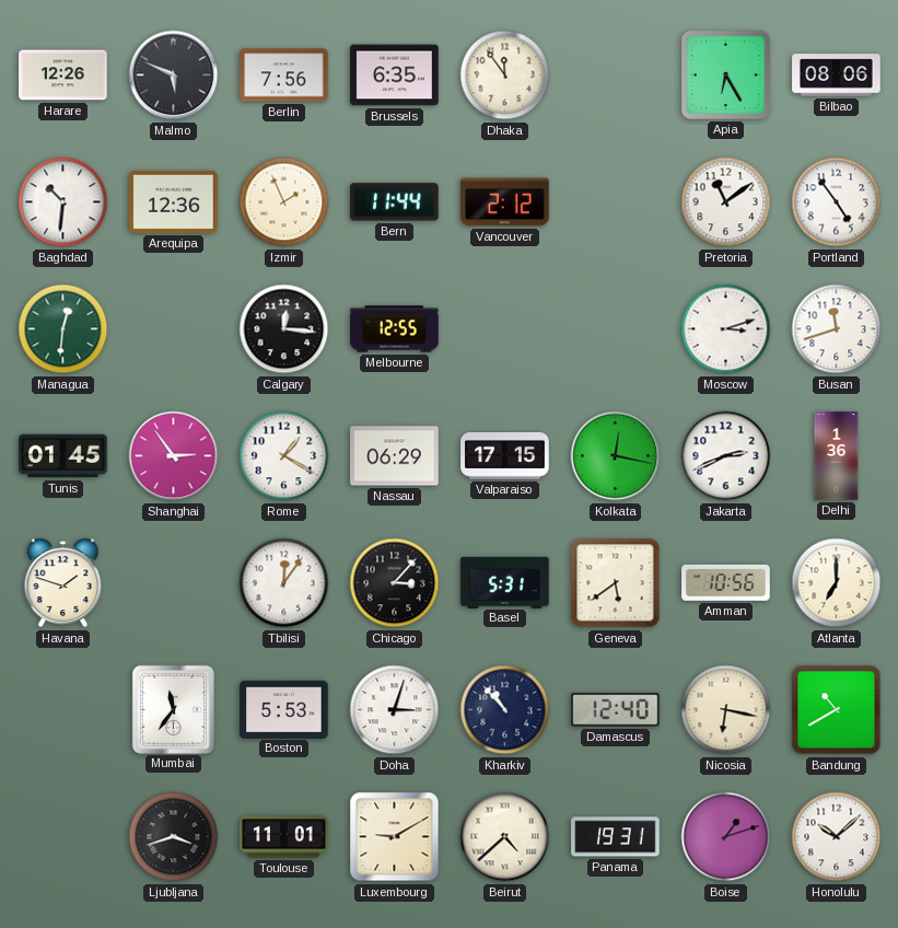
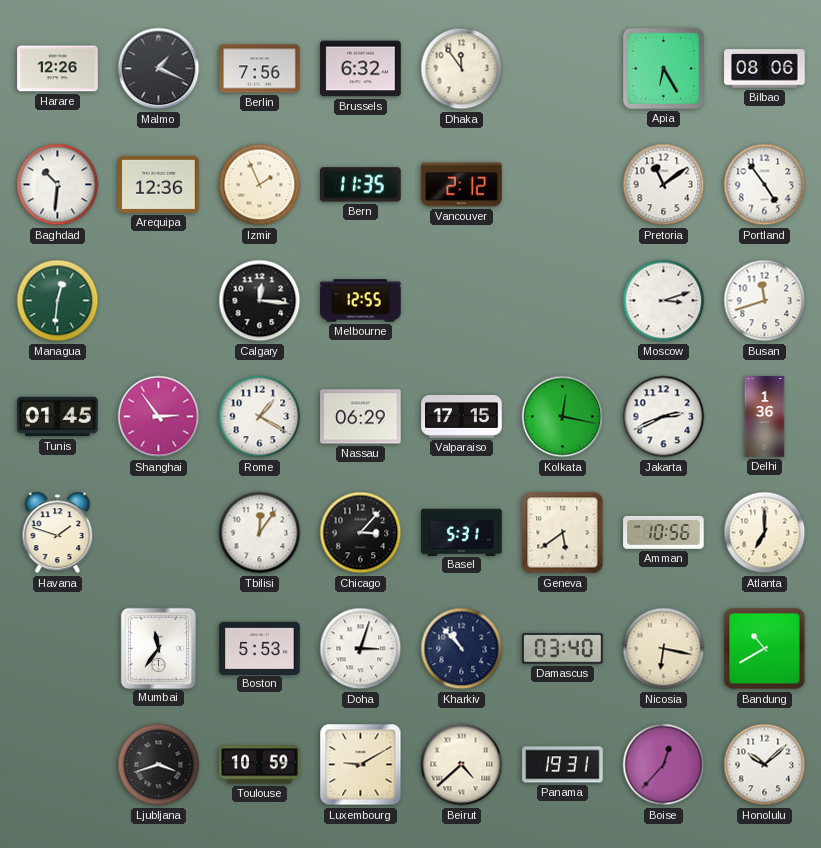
Malmo: 5:49 -> 1:19
Brussels: 6:35 -> 6:32
Bern: 11:44 -> 11:35
Damascus: 12:40 -> 03:40
Toulouse: 11:01 -> 10:59
Boise: 1:12 -> 12:37
